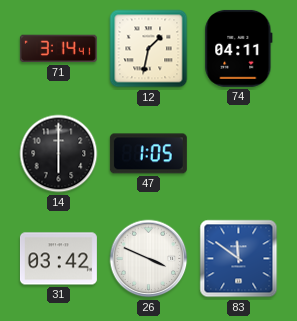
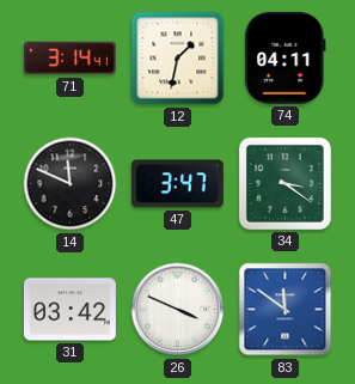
14: 6:00 -> 11:49
47: 1:05 -> 3:47
34: none -> 3:21
